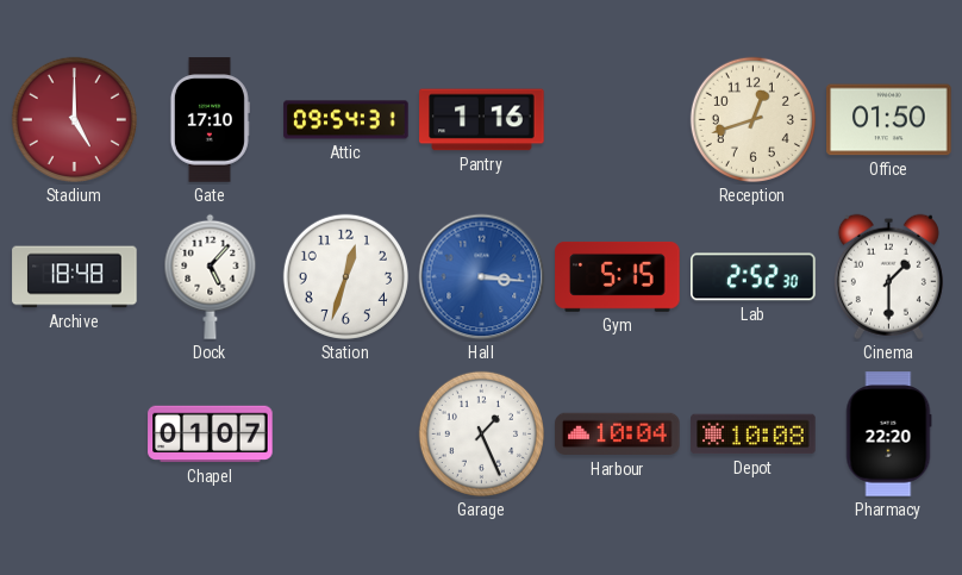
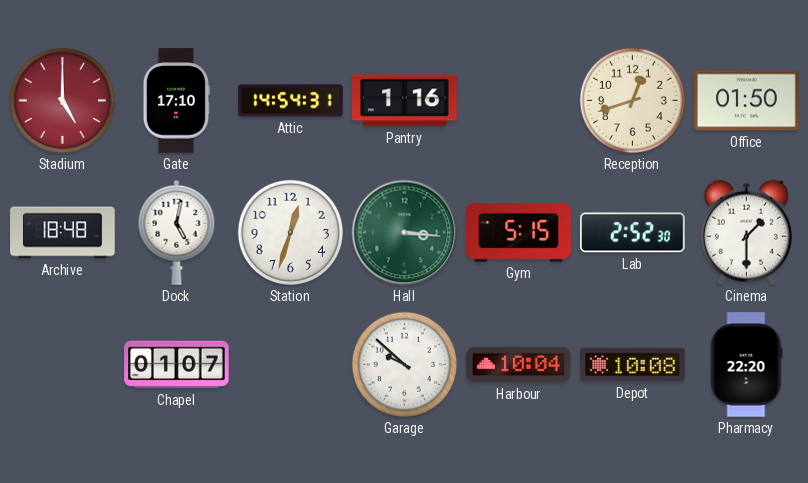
Attic: 09:54 -> 14:54
Dock: 5:07 -> 5:02
Hall dial: blue -> green
Garage: 1:26 -> 9:52
